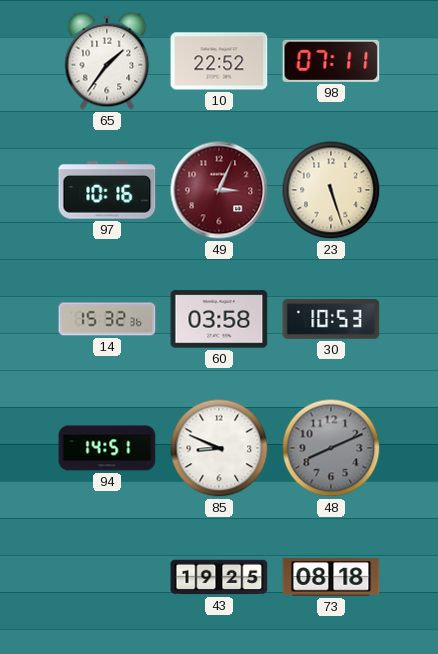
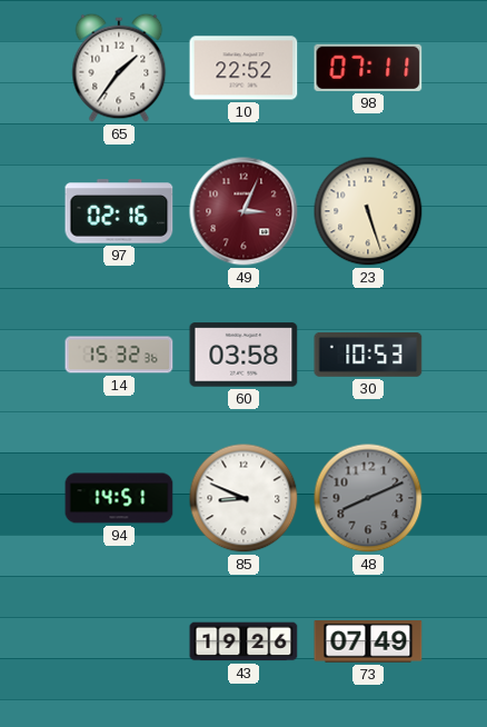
97: 10:16 -> 02:16
43: 19:25 -> 19:26
73: 08:18 -> 07:49
